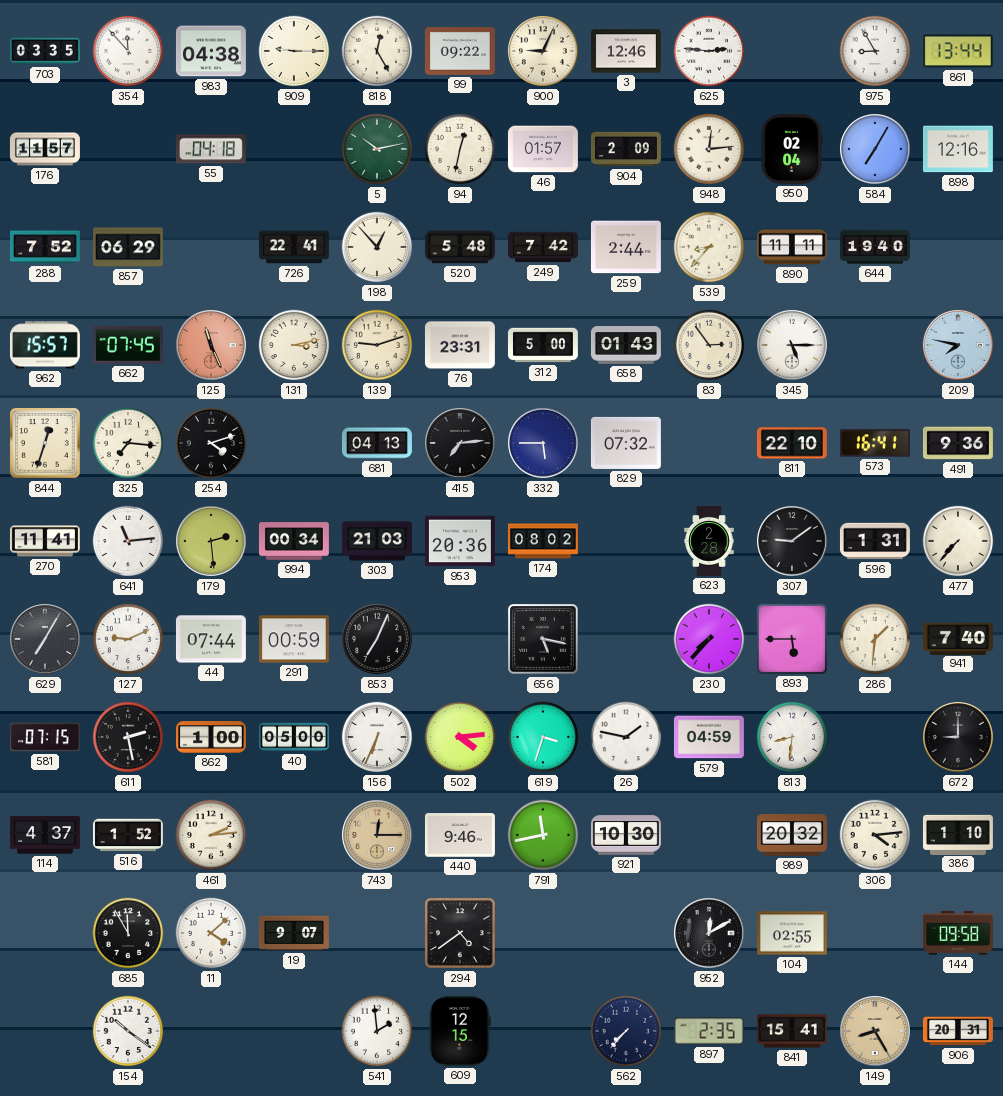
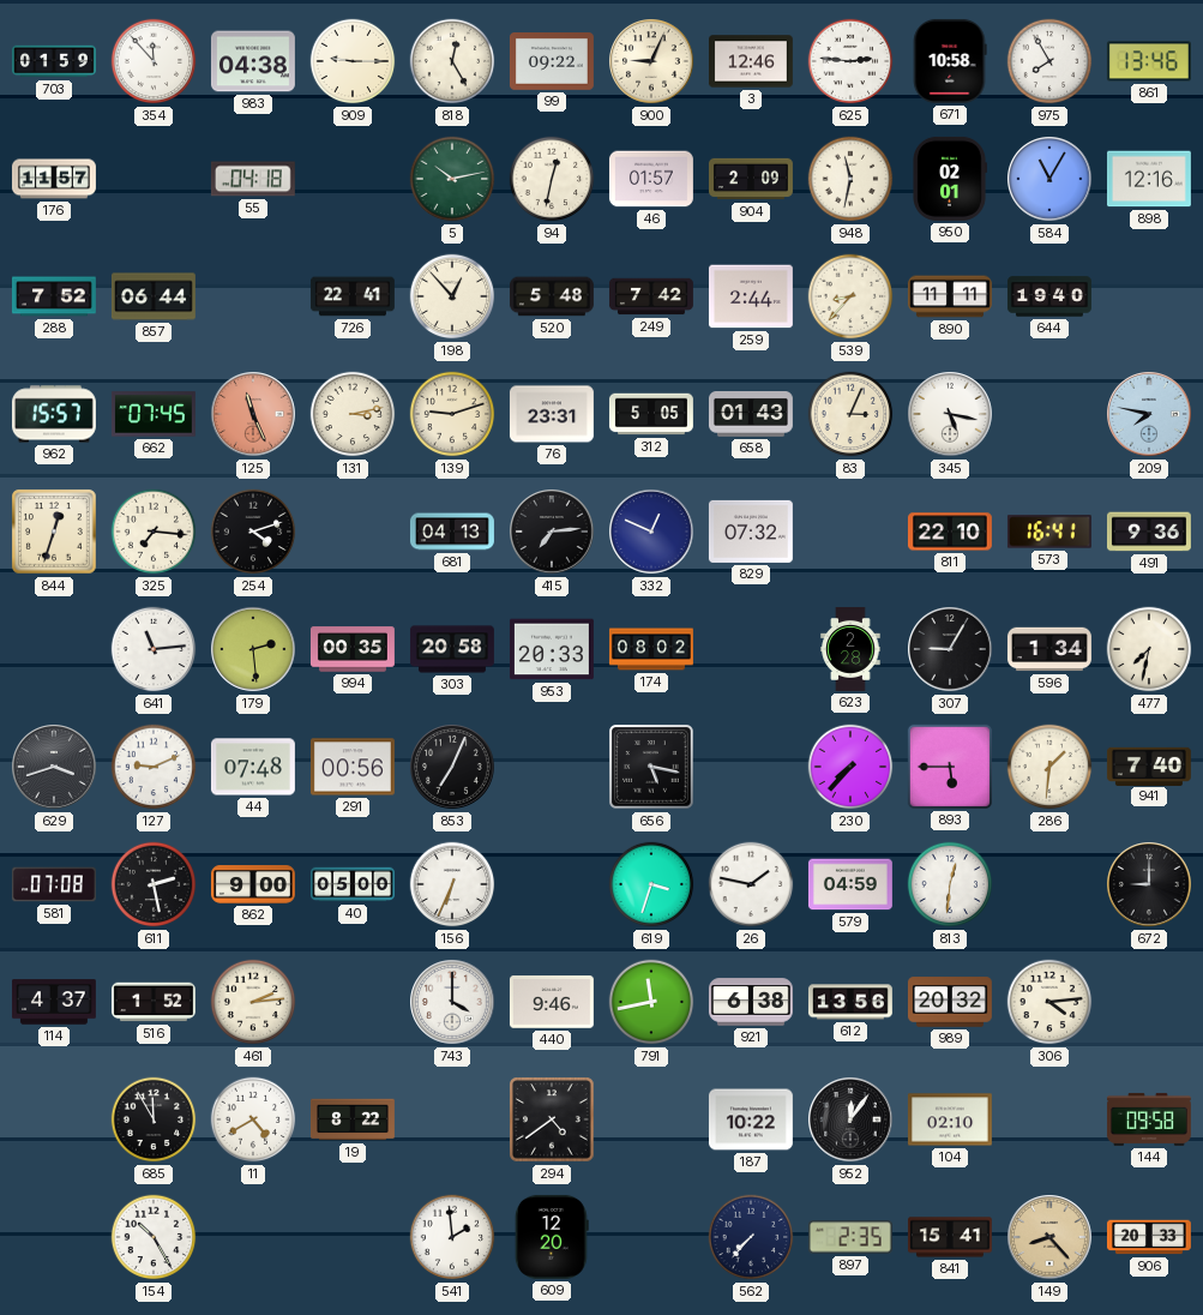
703: 03:35 -> 01:59
671: none -> 10:58
975: 8:55 -> 7:55
861: 13:44 -> 13:46
948: 12:14 -> 11:32
950: 02:04 -> 02:01
584: 7:05 -> 11:05
857: 06:29 -> 06:44
312: 5:00 -> 5:05
83: 2:54 -> 3:04
345: 5:15 -> 5:17
332: 5:45 -> 12:49
270: 11:41 -> none
994: 00:34 -> 00:35
303: 21:03 -> 20:58
953: 20:36 -> 20:33
307: 9:09 -> 9:05
596: 1:31 -> 1:34
477: 7:37 -> 7:32
629: 7:05 -> 3:42
44: 07:44 -> 07:48
291: 00:59 -> 00:56
581: 07:15 -> 07:08
862: 1:00 -> 9:00
502: 4:14 -> none
813: 8:31 -> 12:31
743: 12:15 -> 4:00
743 dial: champagne -> white
921: 10:30 -> 6:38
612: none -> 13:56
386: 1:10 -> none
11: 4:08 -> 4:40
19: 9:07 -> 8:22
187: none -> 10:22
952: 12:10 -> 12:06
104: 02:55 -> 02:10
154: 10:21 -> 10:25
609: 12:15 -> 12:20
149: 8:25 -> 8:23
906: 20:31 -> 20:33
